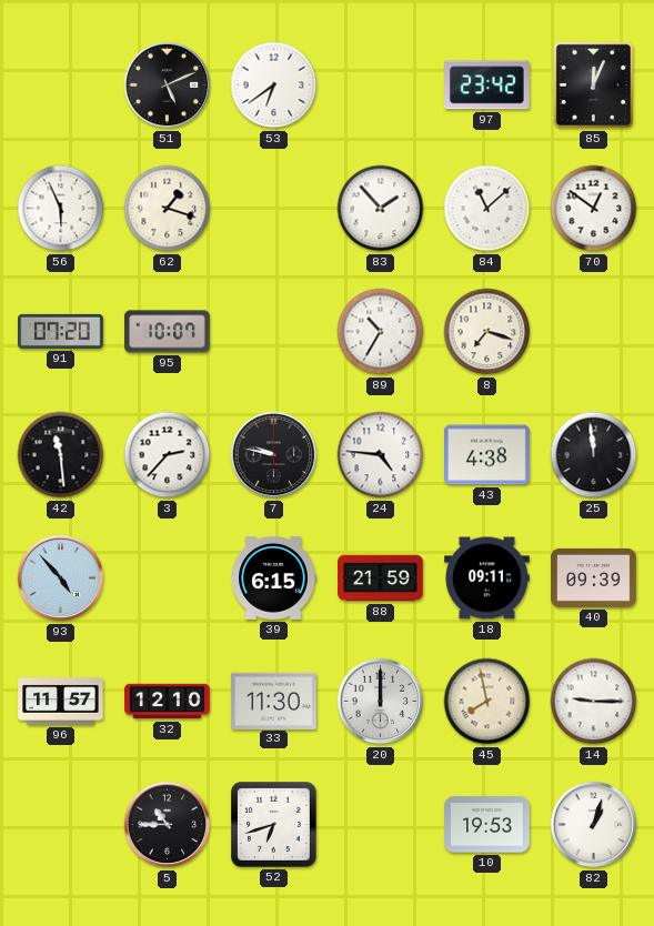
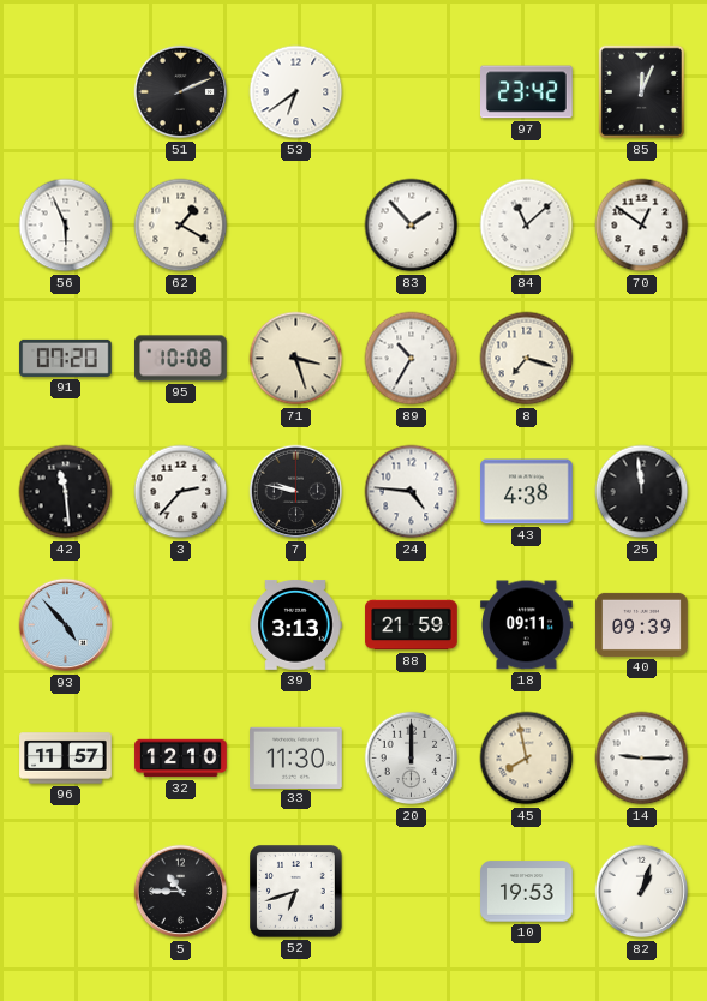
51: 5:11 -> 2:11
62: 1:18 -> 1:20
95: 10:07 -> 10:08
71: none -> 3:27
39: 6:15 -> 3:13
